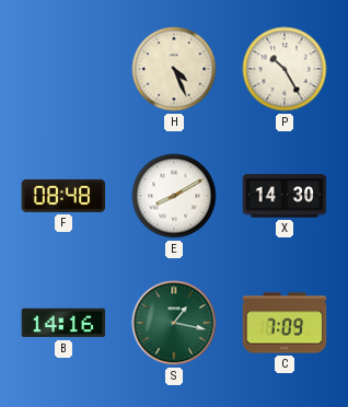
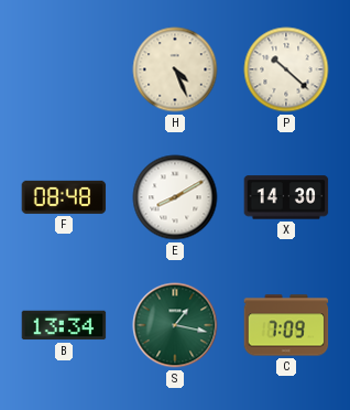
P: 10:25 -> 10:22
B: 14:16 -> 13:34
